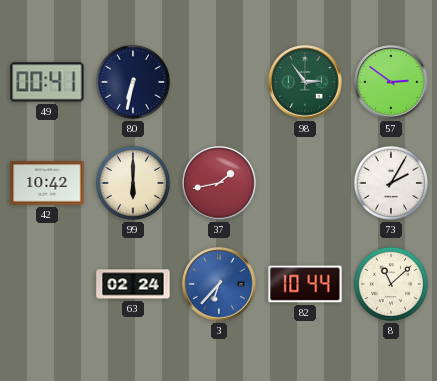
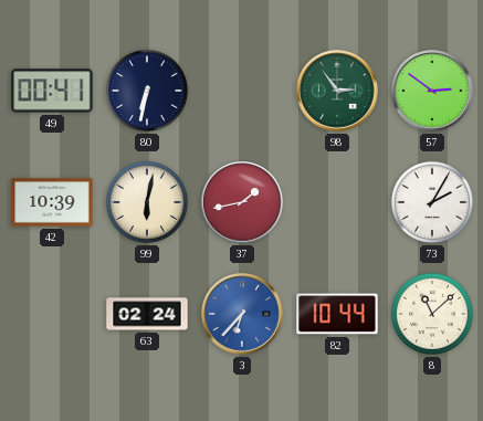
42: 10:42 -> 10:39
99: 6:00 -> 6:02
